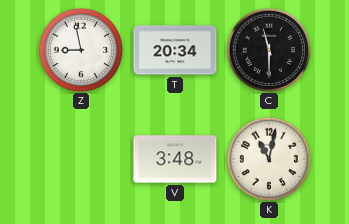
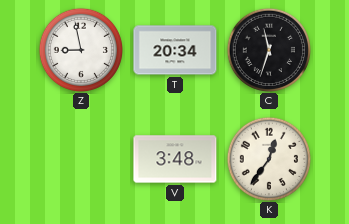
C: 11:30 -> 11:33
K: 11:02 -> 12:36
